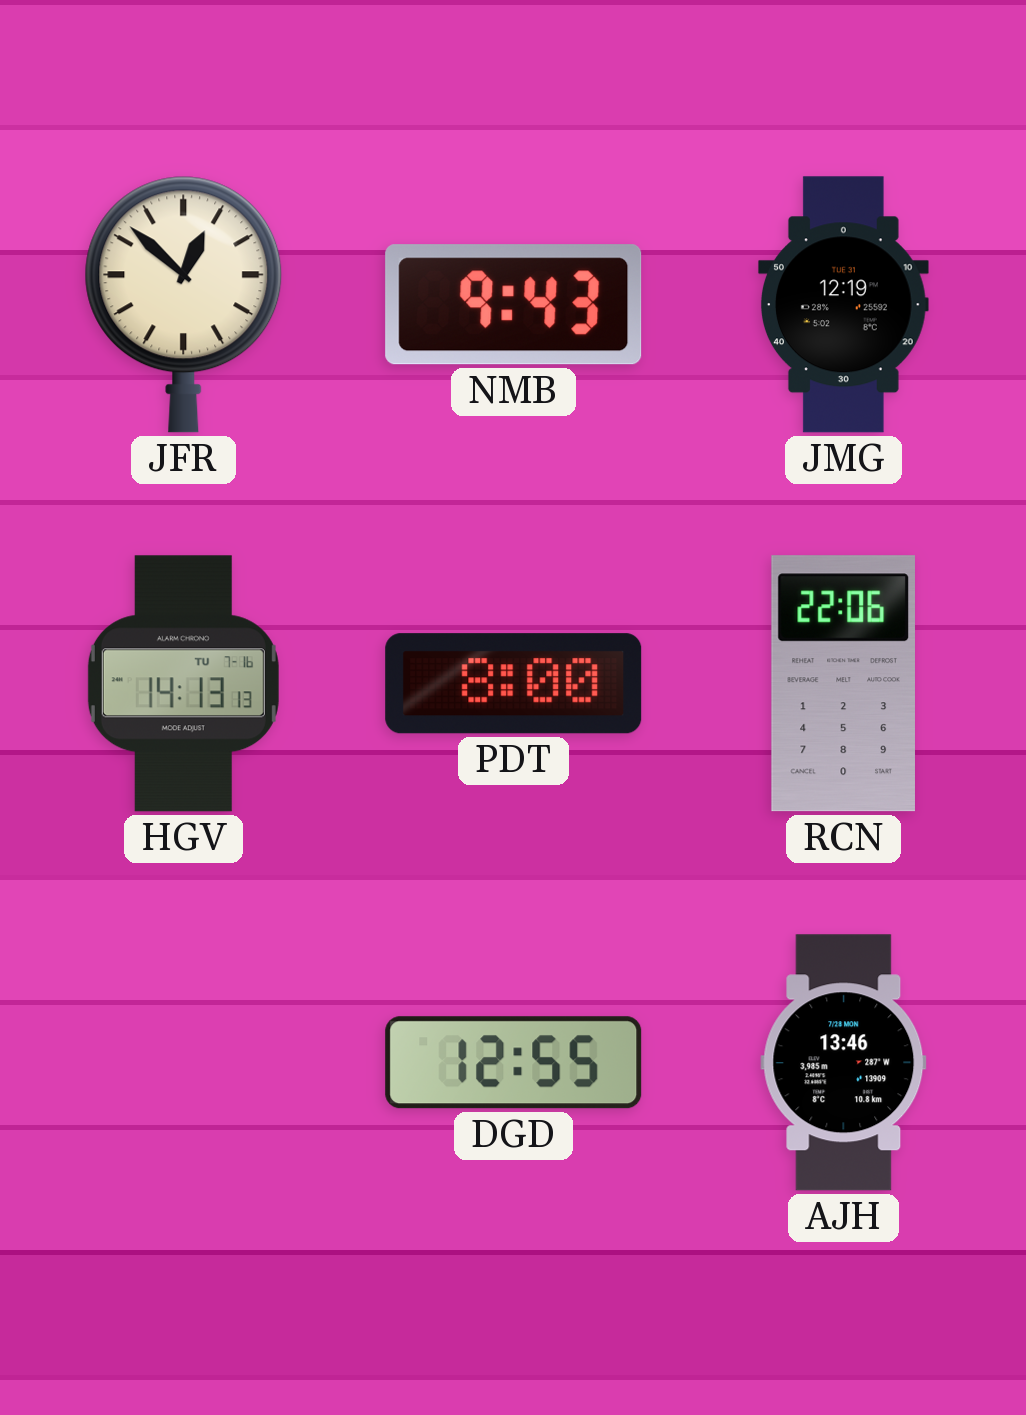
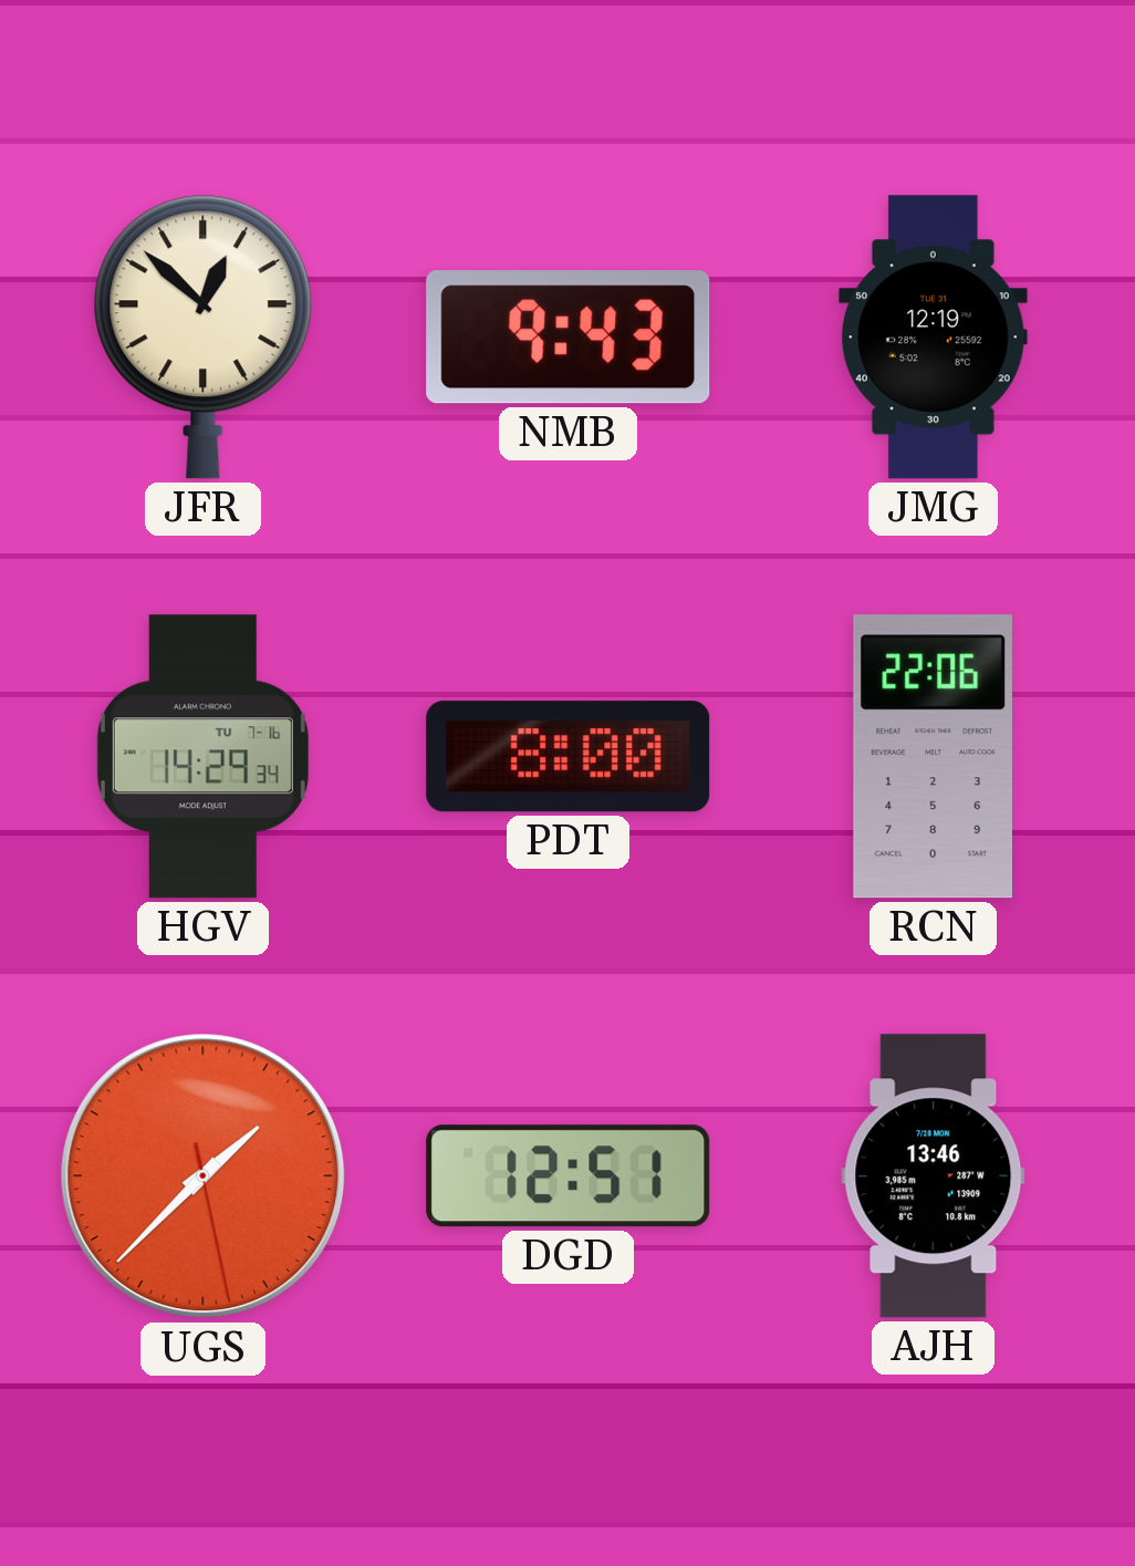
HGV: 14:13 -> 14:29
UGS: none -> 1:37
DGD: 12:55 -> 12:51
